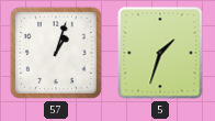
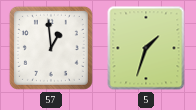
57: 1:03 -> 12:59
